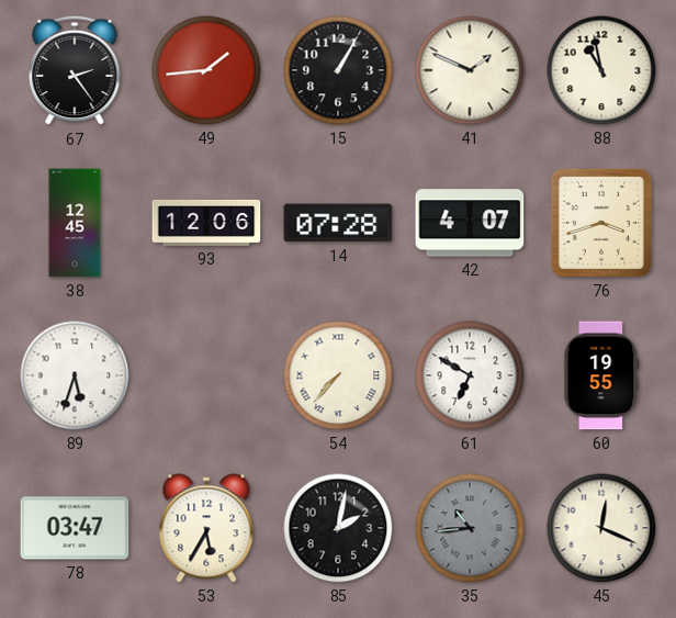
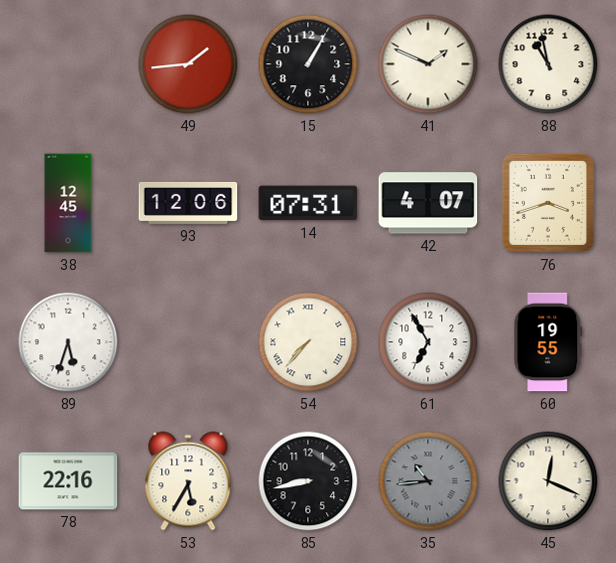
67: 2:24 -> none
14: 07:28 -> 07:31
61: 6:50 -> 6:55
78: 03:47 -> 22:16
85: 2:02 -> 8:43
